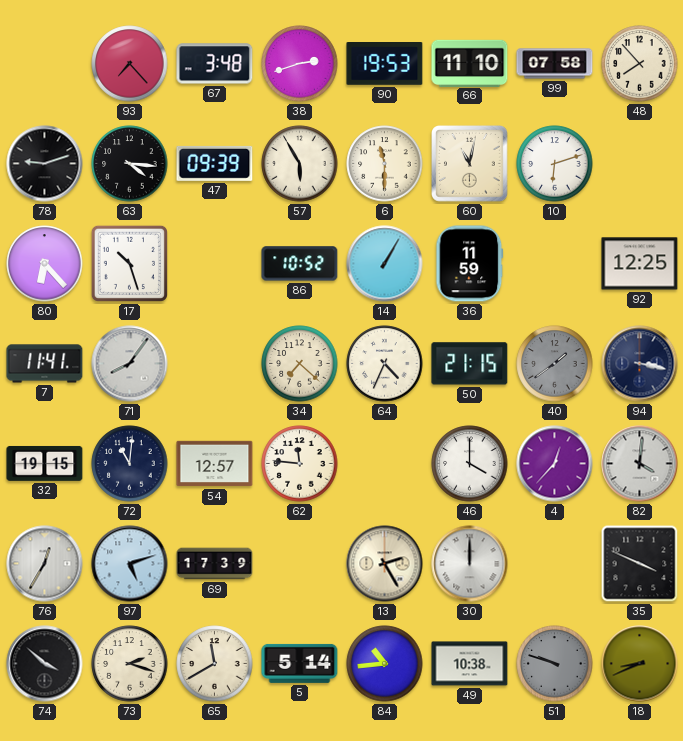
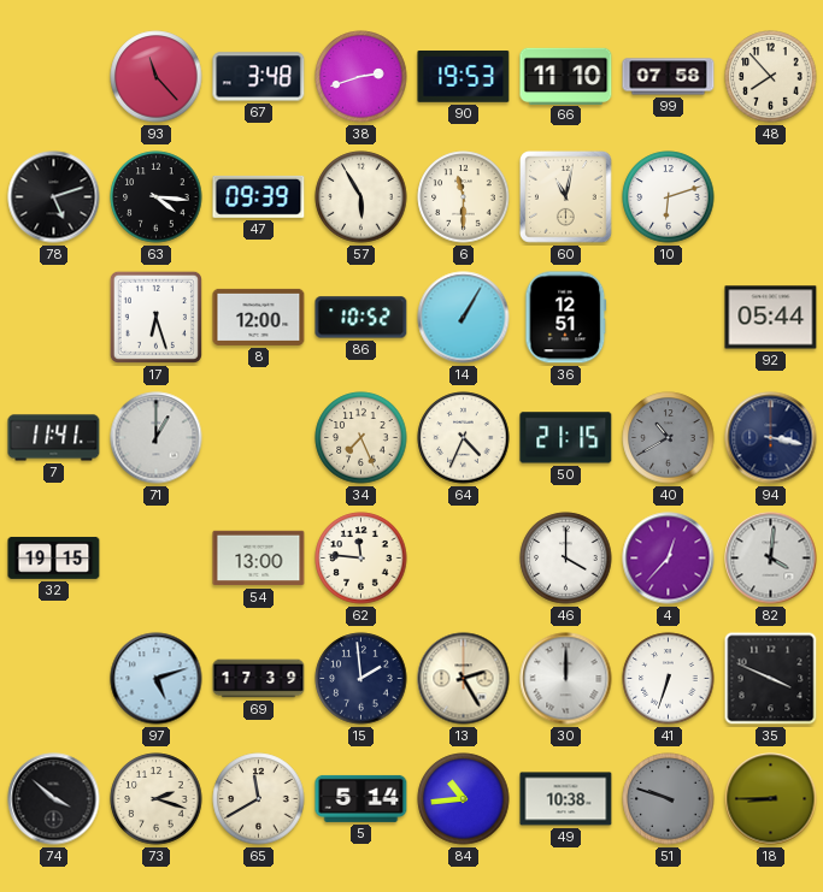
93: 7:23 -> 11:23
78: 9:12 -> 5:12
80: 6:23 -> none
17: 10:27 -> 6:27
8: none -> 12:00
36: 11:59 -> 12:51
92: 12:25 -> 05:44
71: 8:06 -> 1:00
34: 7:22 -> 7:26
40: 1:39 -> 10:40
72: 11:01 -> none
54: 12:57 -> 13:00
76: 12:35 -> none
15: none -> 1:59
41: none -> 6:33
18: 8:41 -> 8:45
